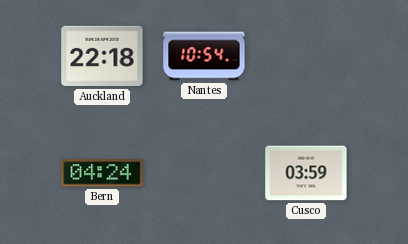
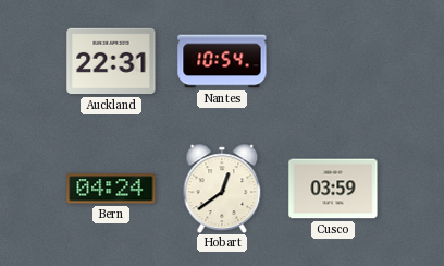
Auckland: 22:18 -> 22:31
Hobart: none -> 12:39
